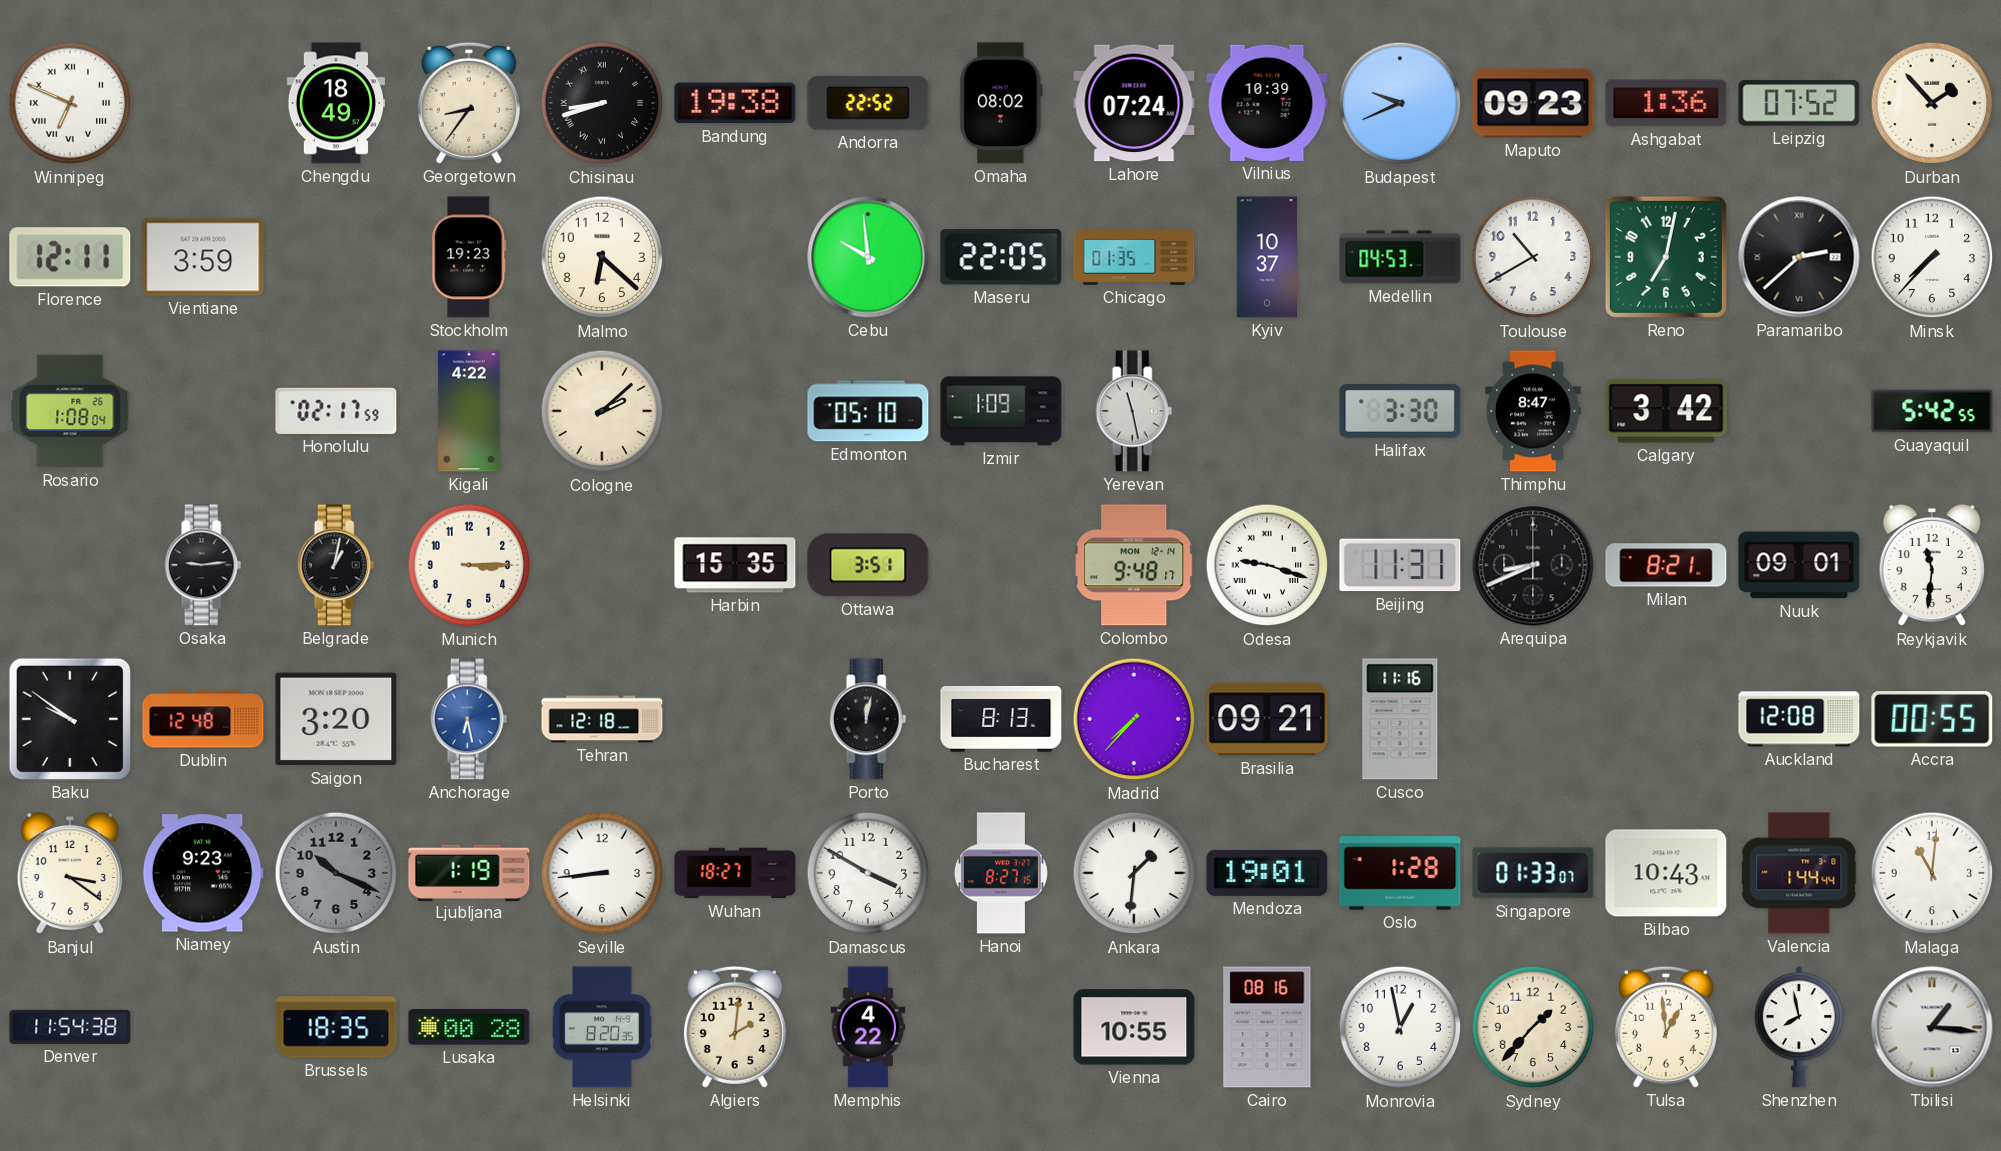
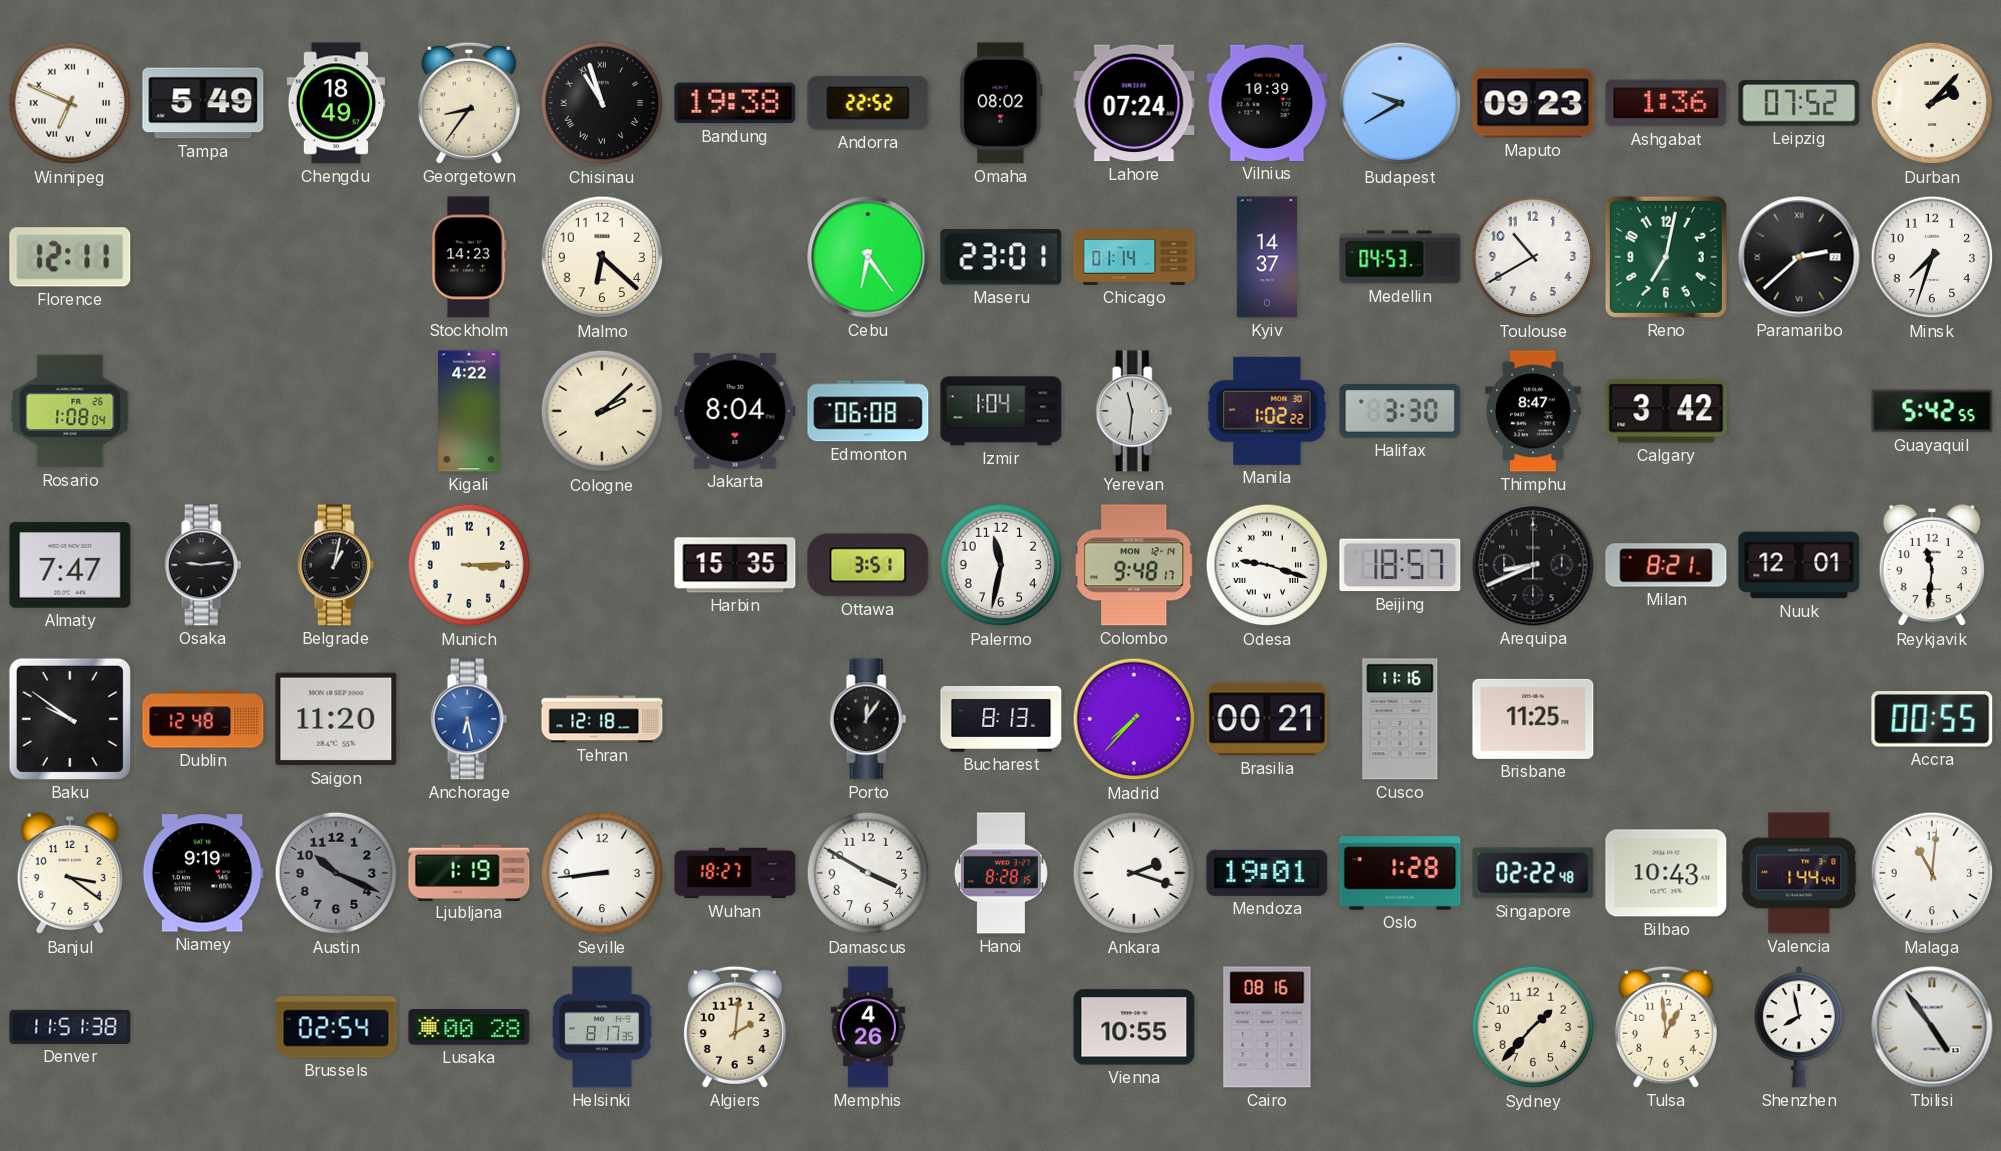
Tampa: none -> 5:49
Chisinau: 8:42 -> 10:57
Budapest: 9:41 -> 9:40
Durban: 1:53 -> 2:07
Vientiane: 3:59 -> none
Stockholm: 19:23 -> 14:23
Cebu: 9:59 -> 6:24
Maseru: 22:05 -> 23:01
Chicago: 01:35 -> 01:14
Kyiv: 10:37 -> 14:37
Minsk: 7:37 -> 7:33
Honolulu: 02:17 -> none
Jakarta: none -> 8:04
Edmonton: 05:10 -> 06:08
Izmir: 1:09 -> 1:04
Yerevan: 11:28 -> 11:31
Manila: none -> 1:02
Almaty: none -> 7:47
Palermo: none -> 11:32
Beijing: 11:31 -> 18:57
Nuuk: 09:01 -> 12:01
Saigon: 3:20 -> 11:20
Porto: 12:02 -> 12:06
Brasilia: 09:21 -> 00:21
Brisbane: none -> 11:25
Auckland: 12:08 -> none
Niamey: 9:23 -> 9:19
Hanoi: 8:27 -> 8:28
Ankara: 1:31 -> 2:18
Singapore: 01:33 -> 02:22
Denver: 11:54 -> 11:51
Brussels: 18:35 -> 02:54
Helsinki: 8:20 -> 8:17
Memphis: 4:22 -> 4:26
Monrovia: 12:58 -> none
Tbilisi: 1:16 -> 4:54
